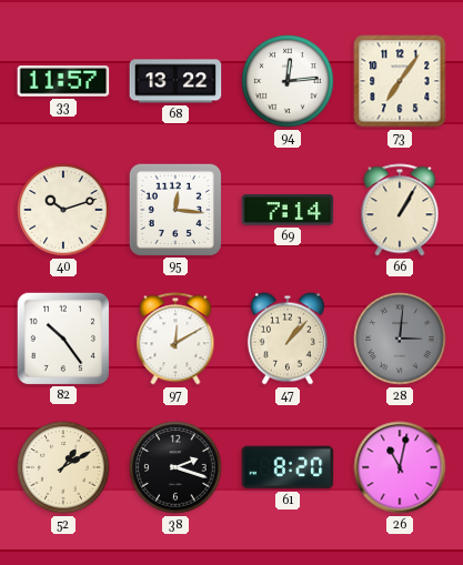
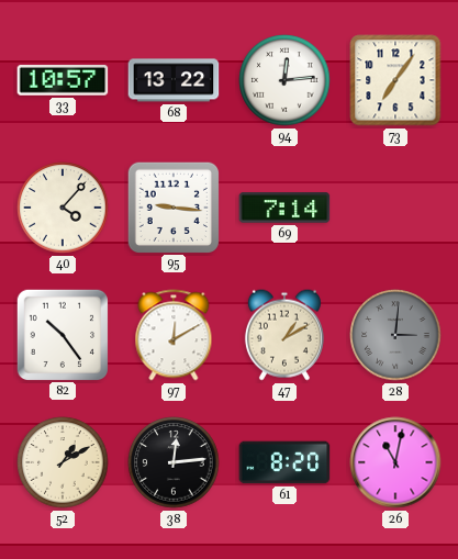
33: 11:57 -> 10:57
40: 10:12 -> 4:07
95: 12:16 -> 9:16
66: 1:05 -> none
47: 1:07 -> 1:10
38: 2:18 -> 12:14
